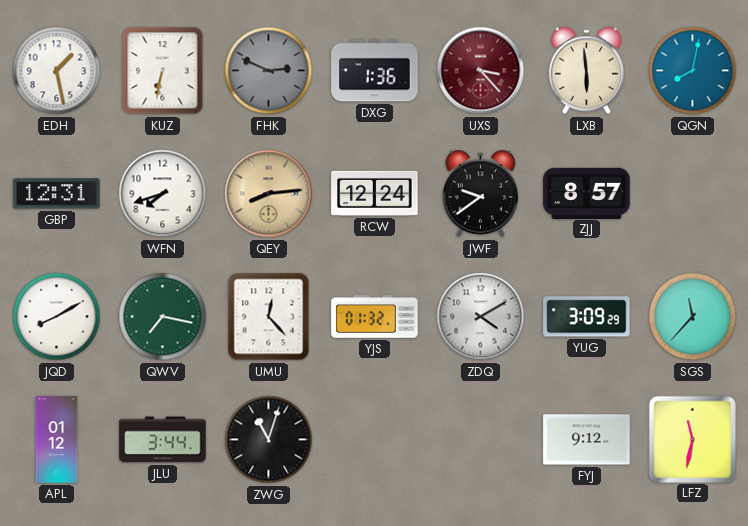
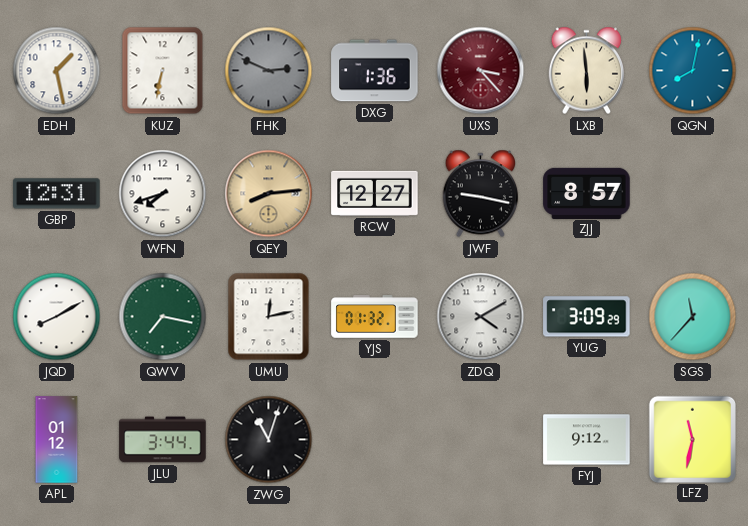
RCW: 12:24 -> 12:27
JWF: 9:39 -> 9:17
UMU: 12:23 -> 12:13
